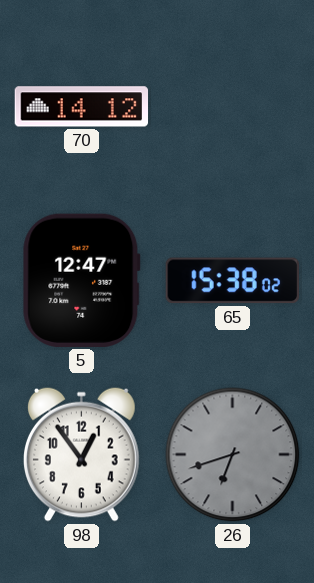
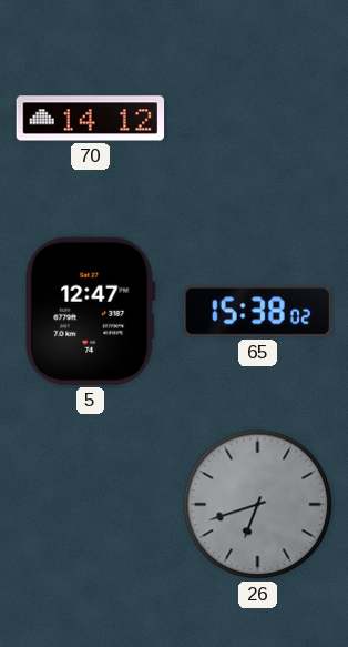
98: 12:54 -> none
